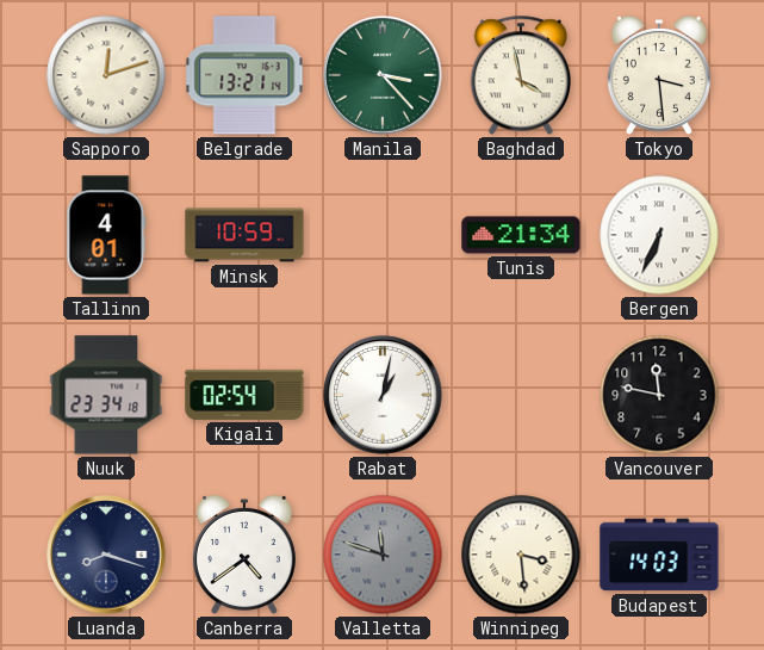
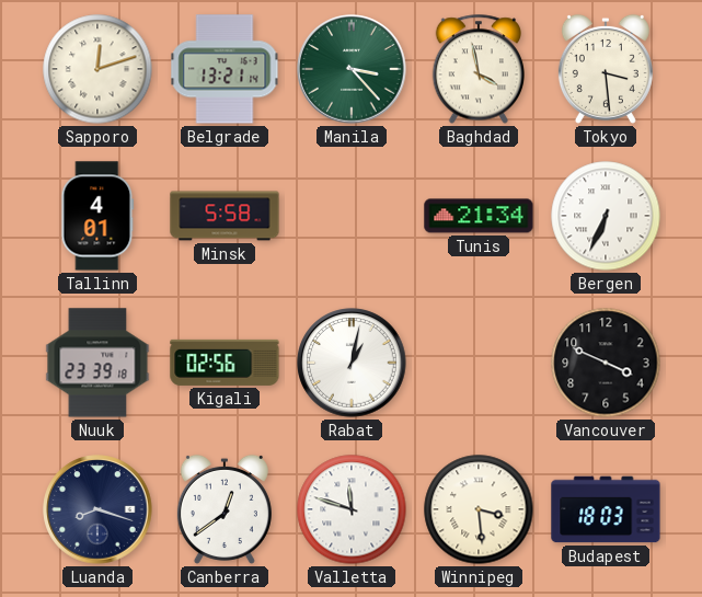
Minsk: 10:59 -> 5:58
Nuuk: 23:34 -> 23:39
Kigali: 02:54 -> 02:56
Vancouver: 11:47 -> 3:49
Canberra: 4:39 -> 12:39
Valletta dial: grey -> white
Budapest: 14:03 -> 18:03
